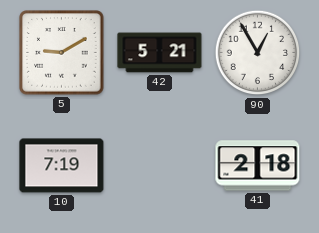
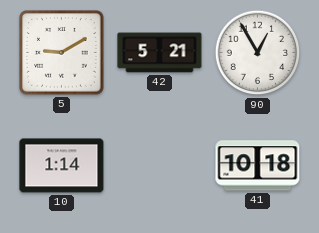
10: 7:19 -> 1:14
41: 2:18 -> 10:18
